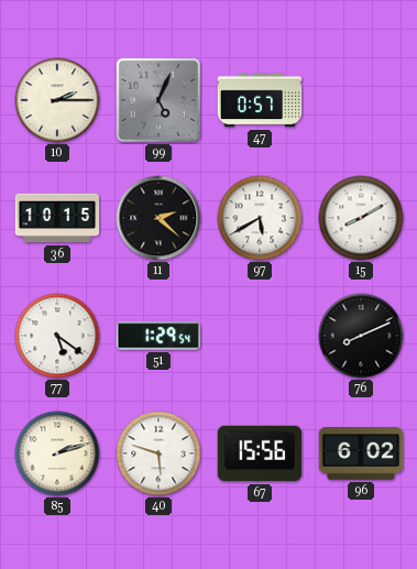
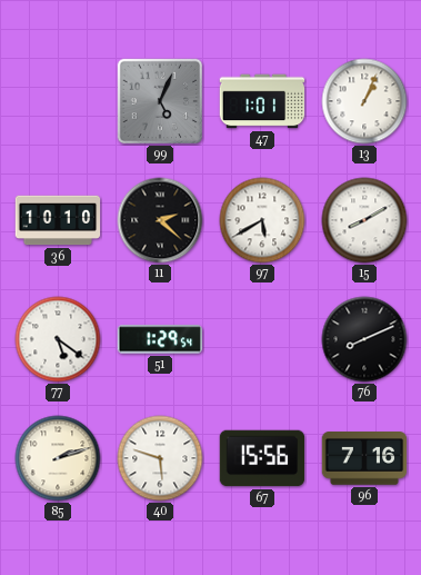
10: 2:15 -> none
47: 0:57 -> 1:01
13: none -> 1:04
36: 10:15 -> 10:10
96: 6:02 -> 7:16
